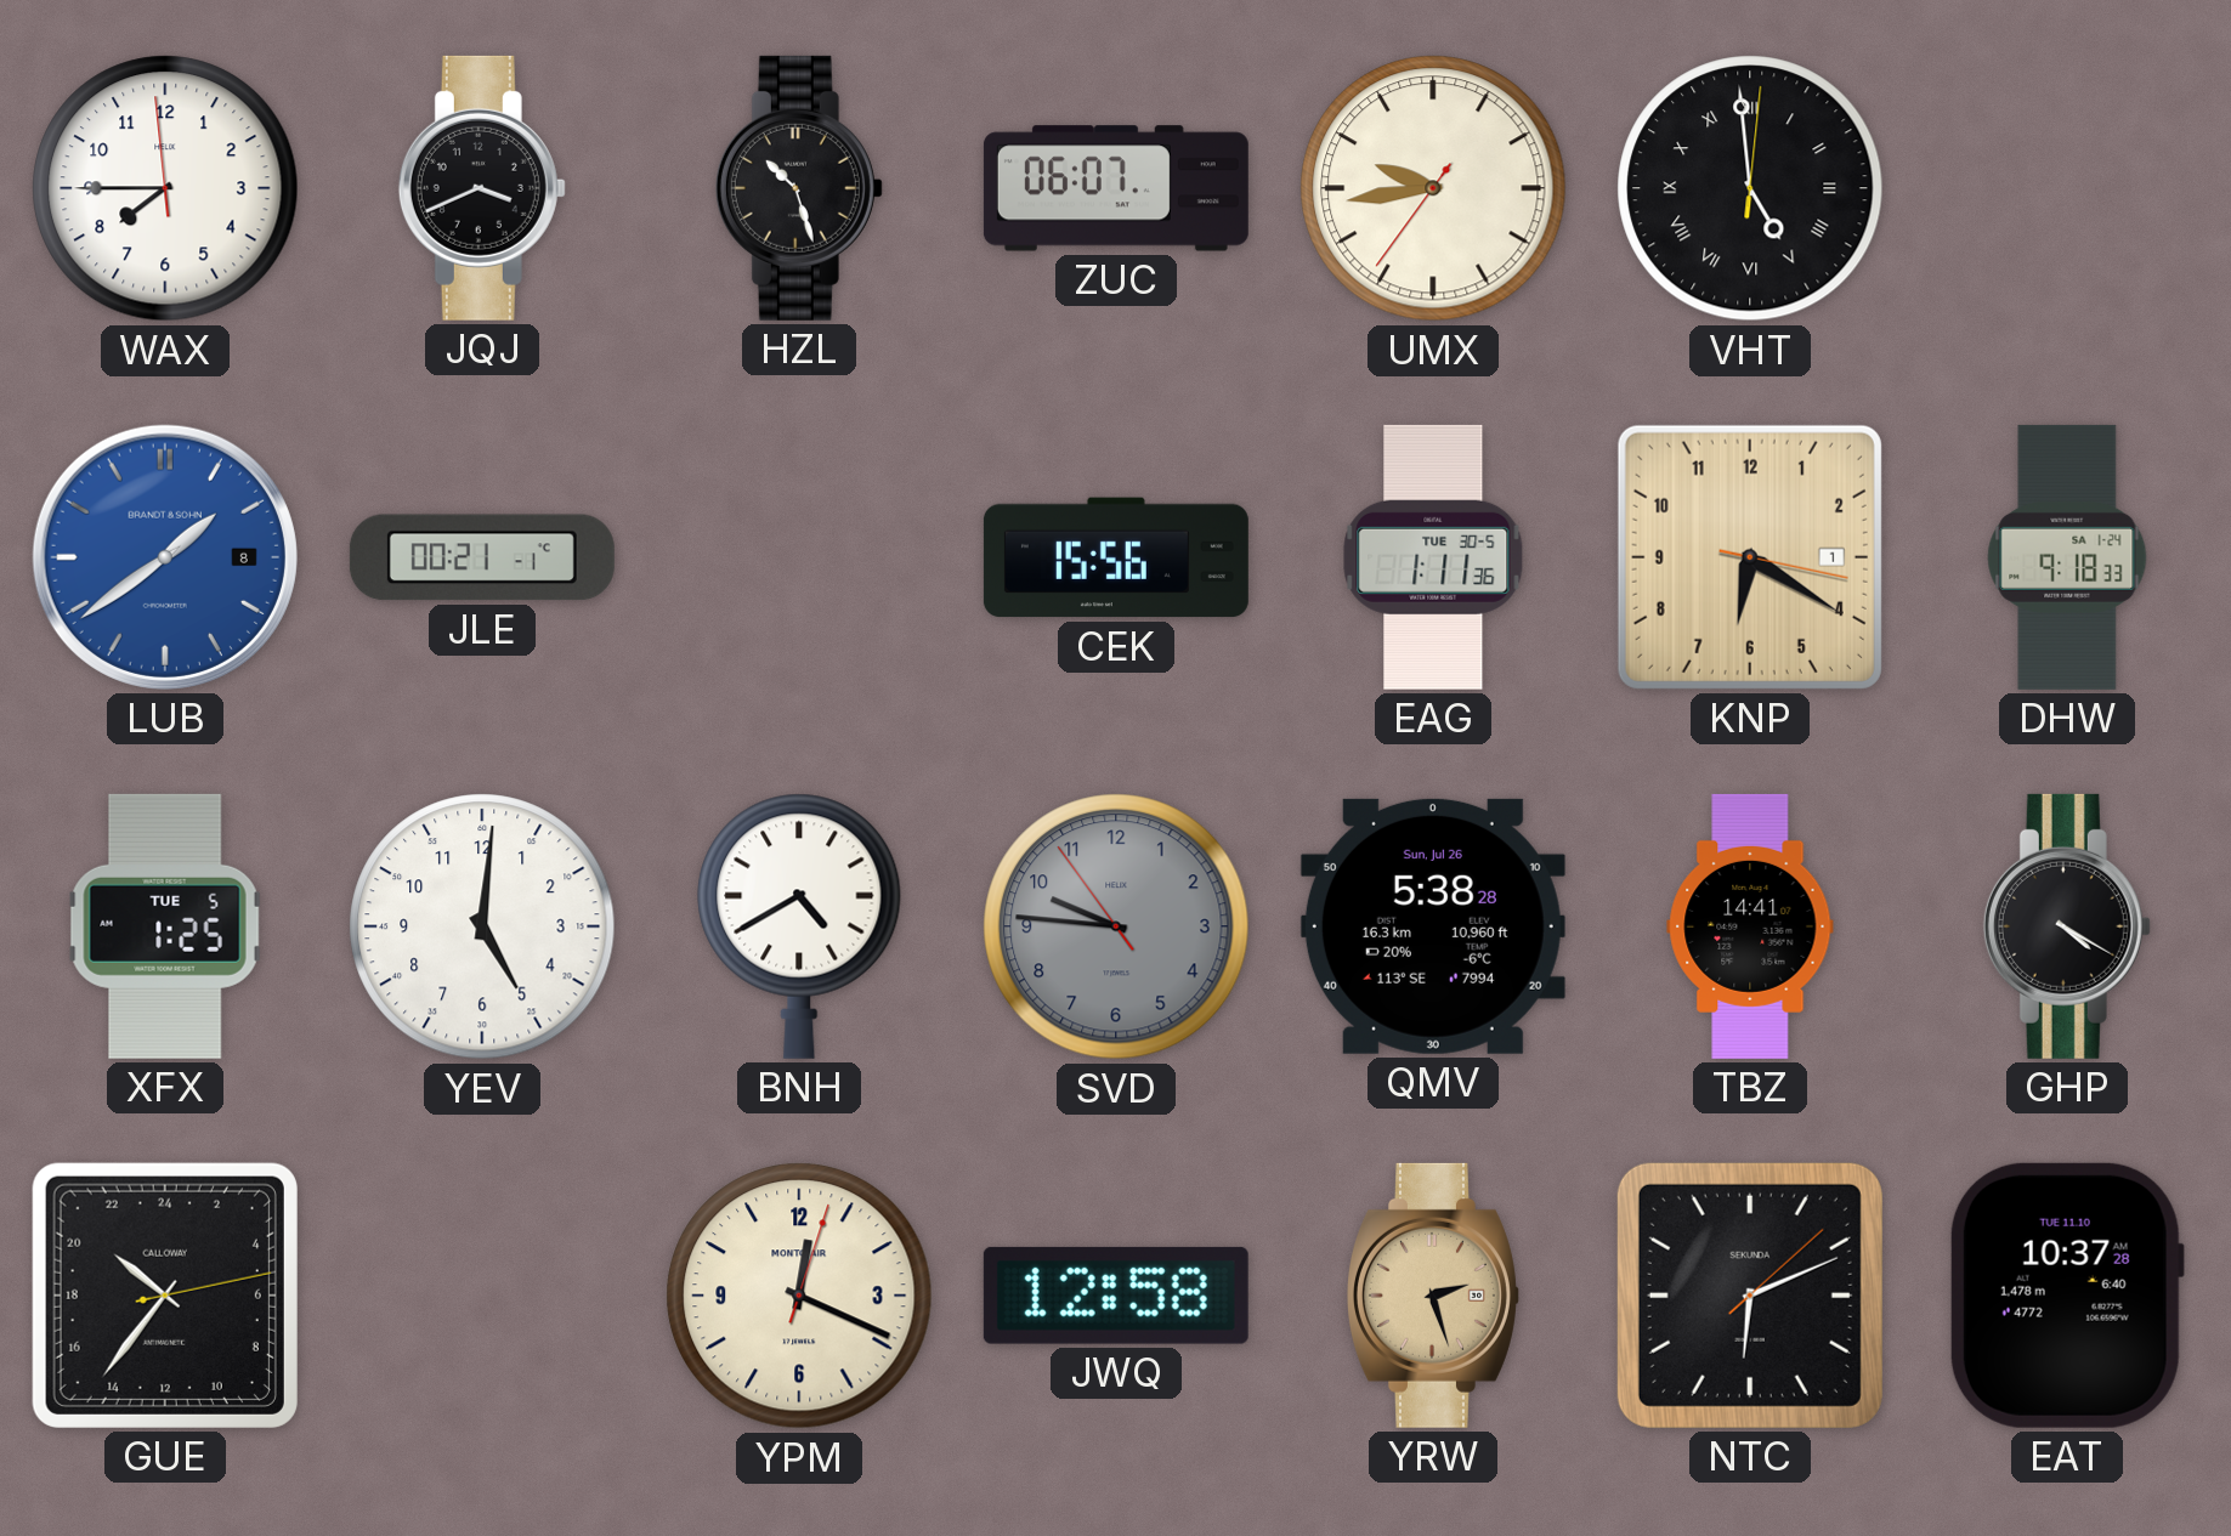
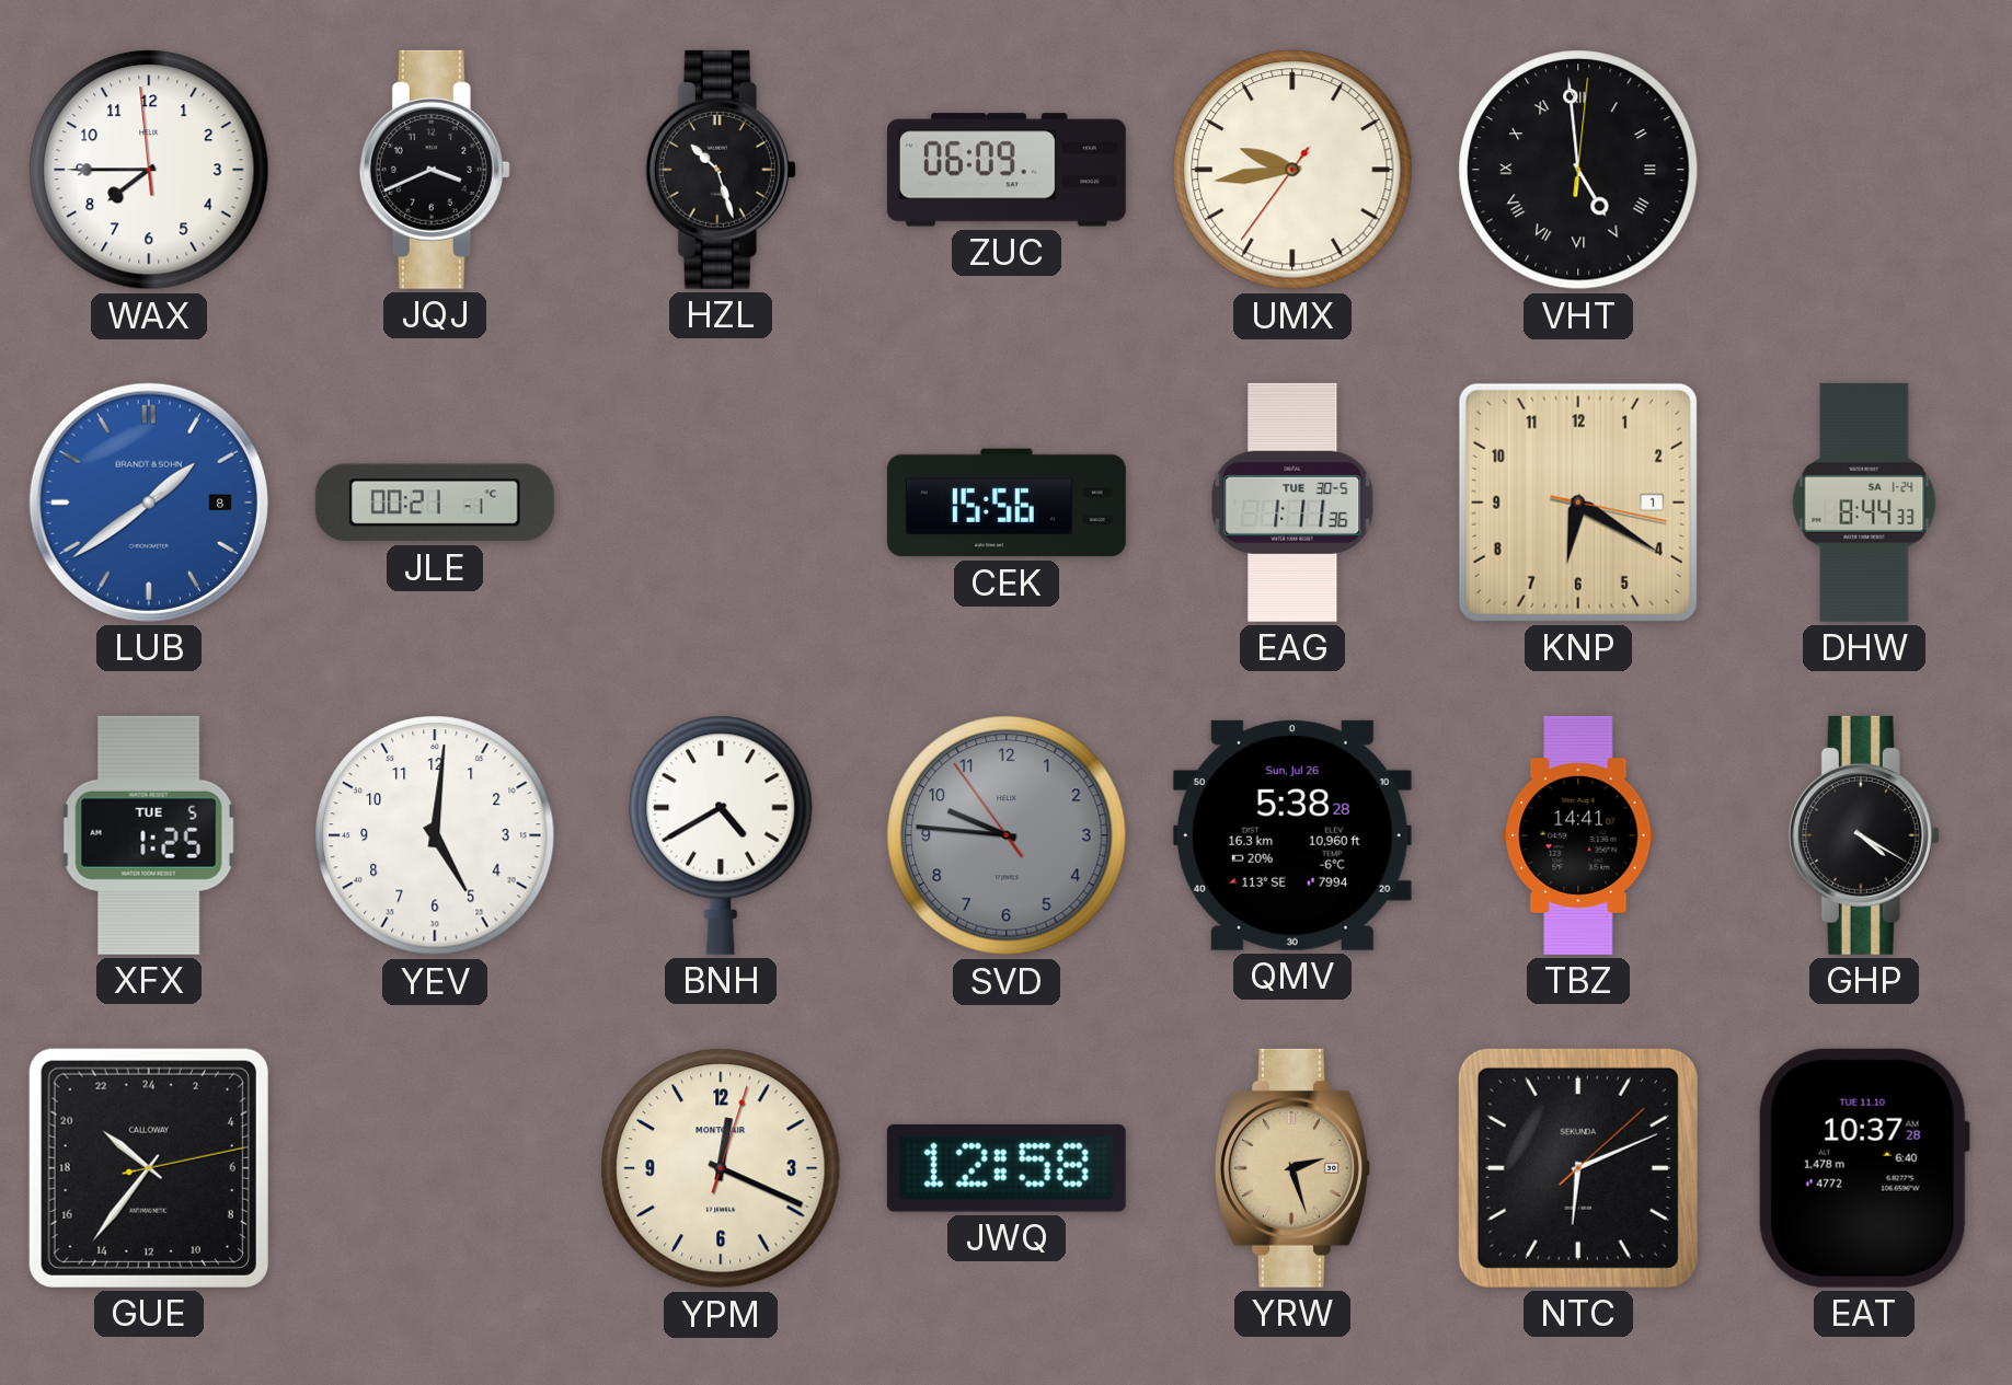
ZUC: 06:07 -> 06:09
DHW: 9:18 -> 8:44
